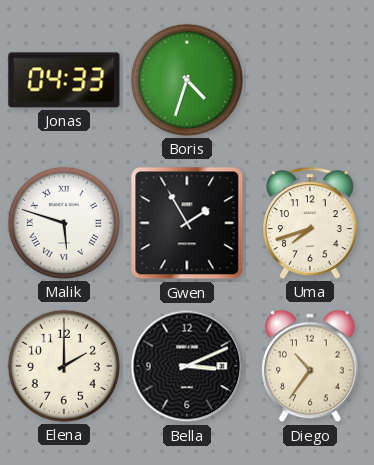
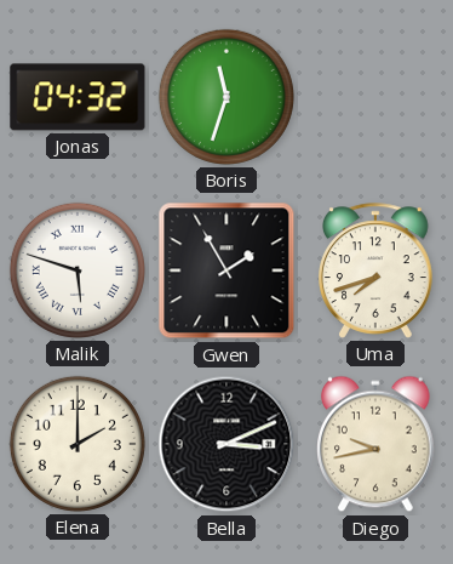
Jonas: 04:33 -> 04:32
Boris: 4:33 -> 11:33
Diego: 10:36 -> 9:43
